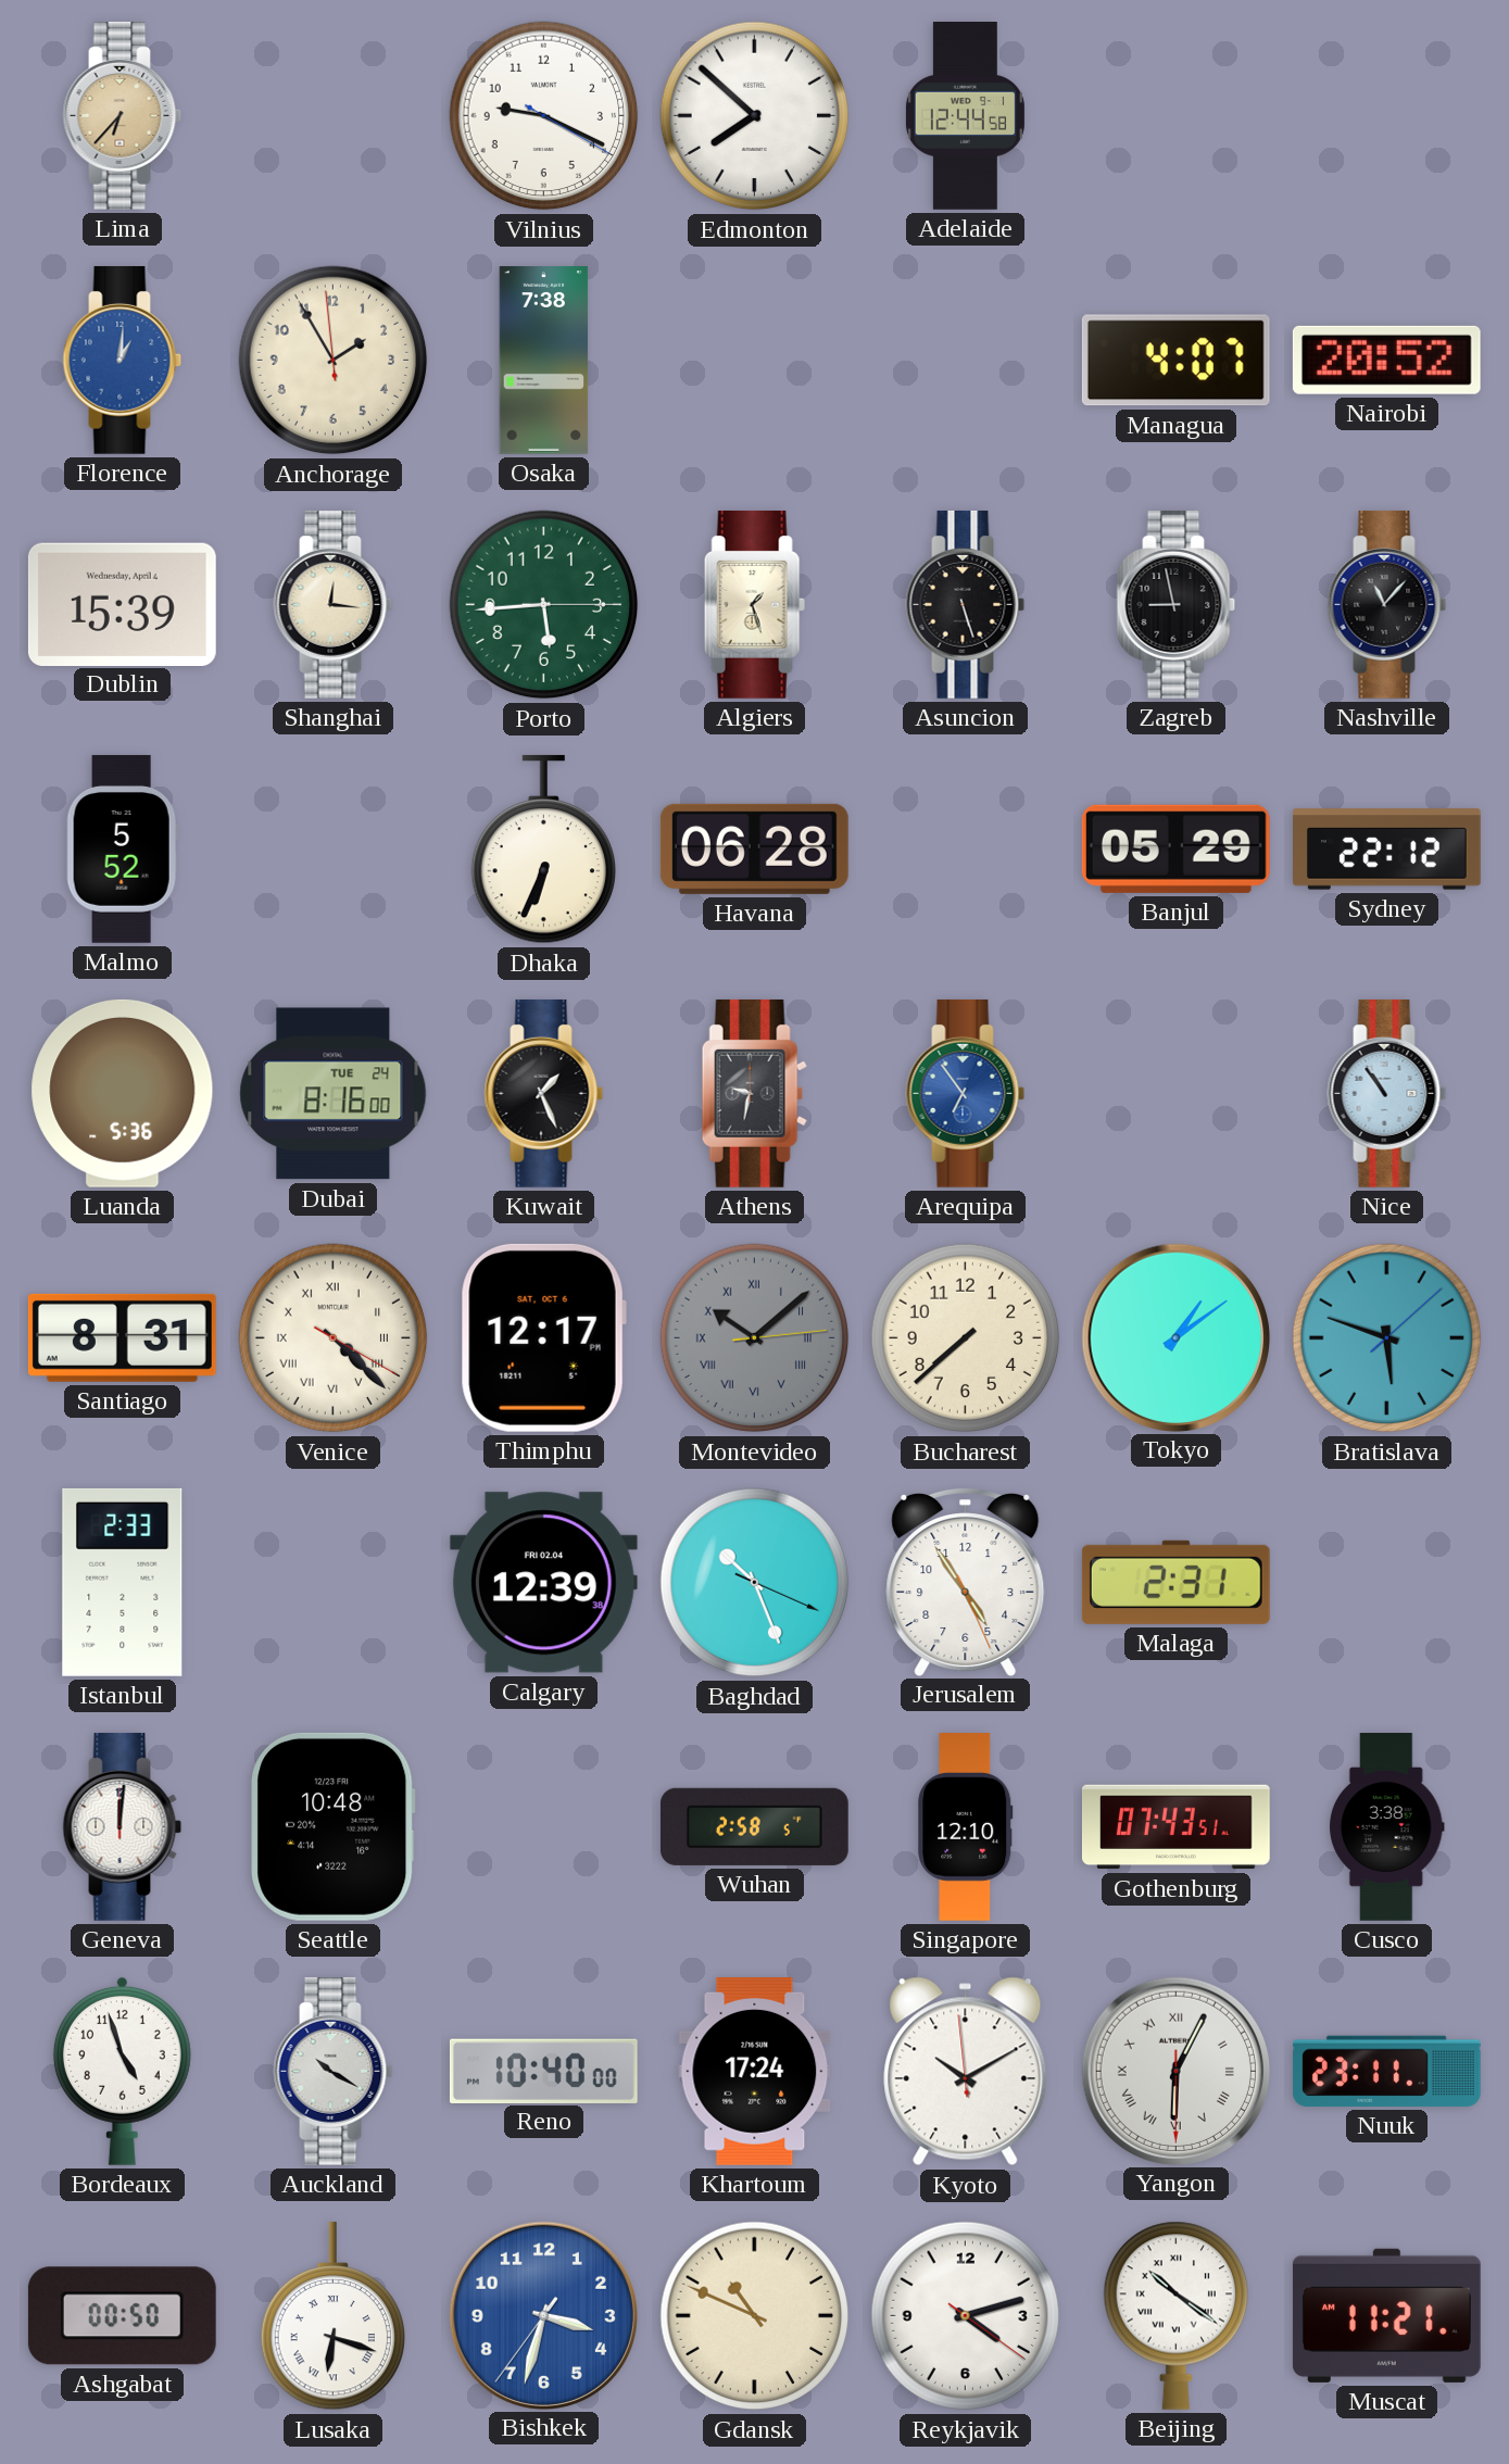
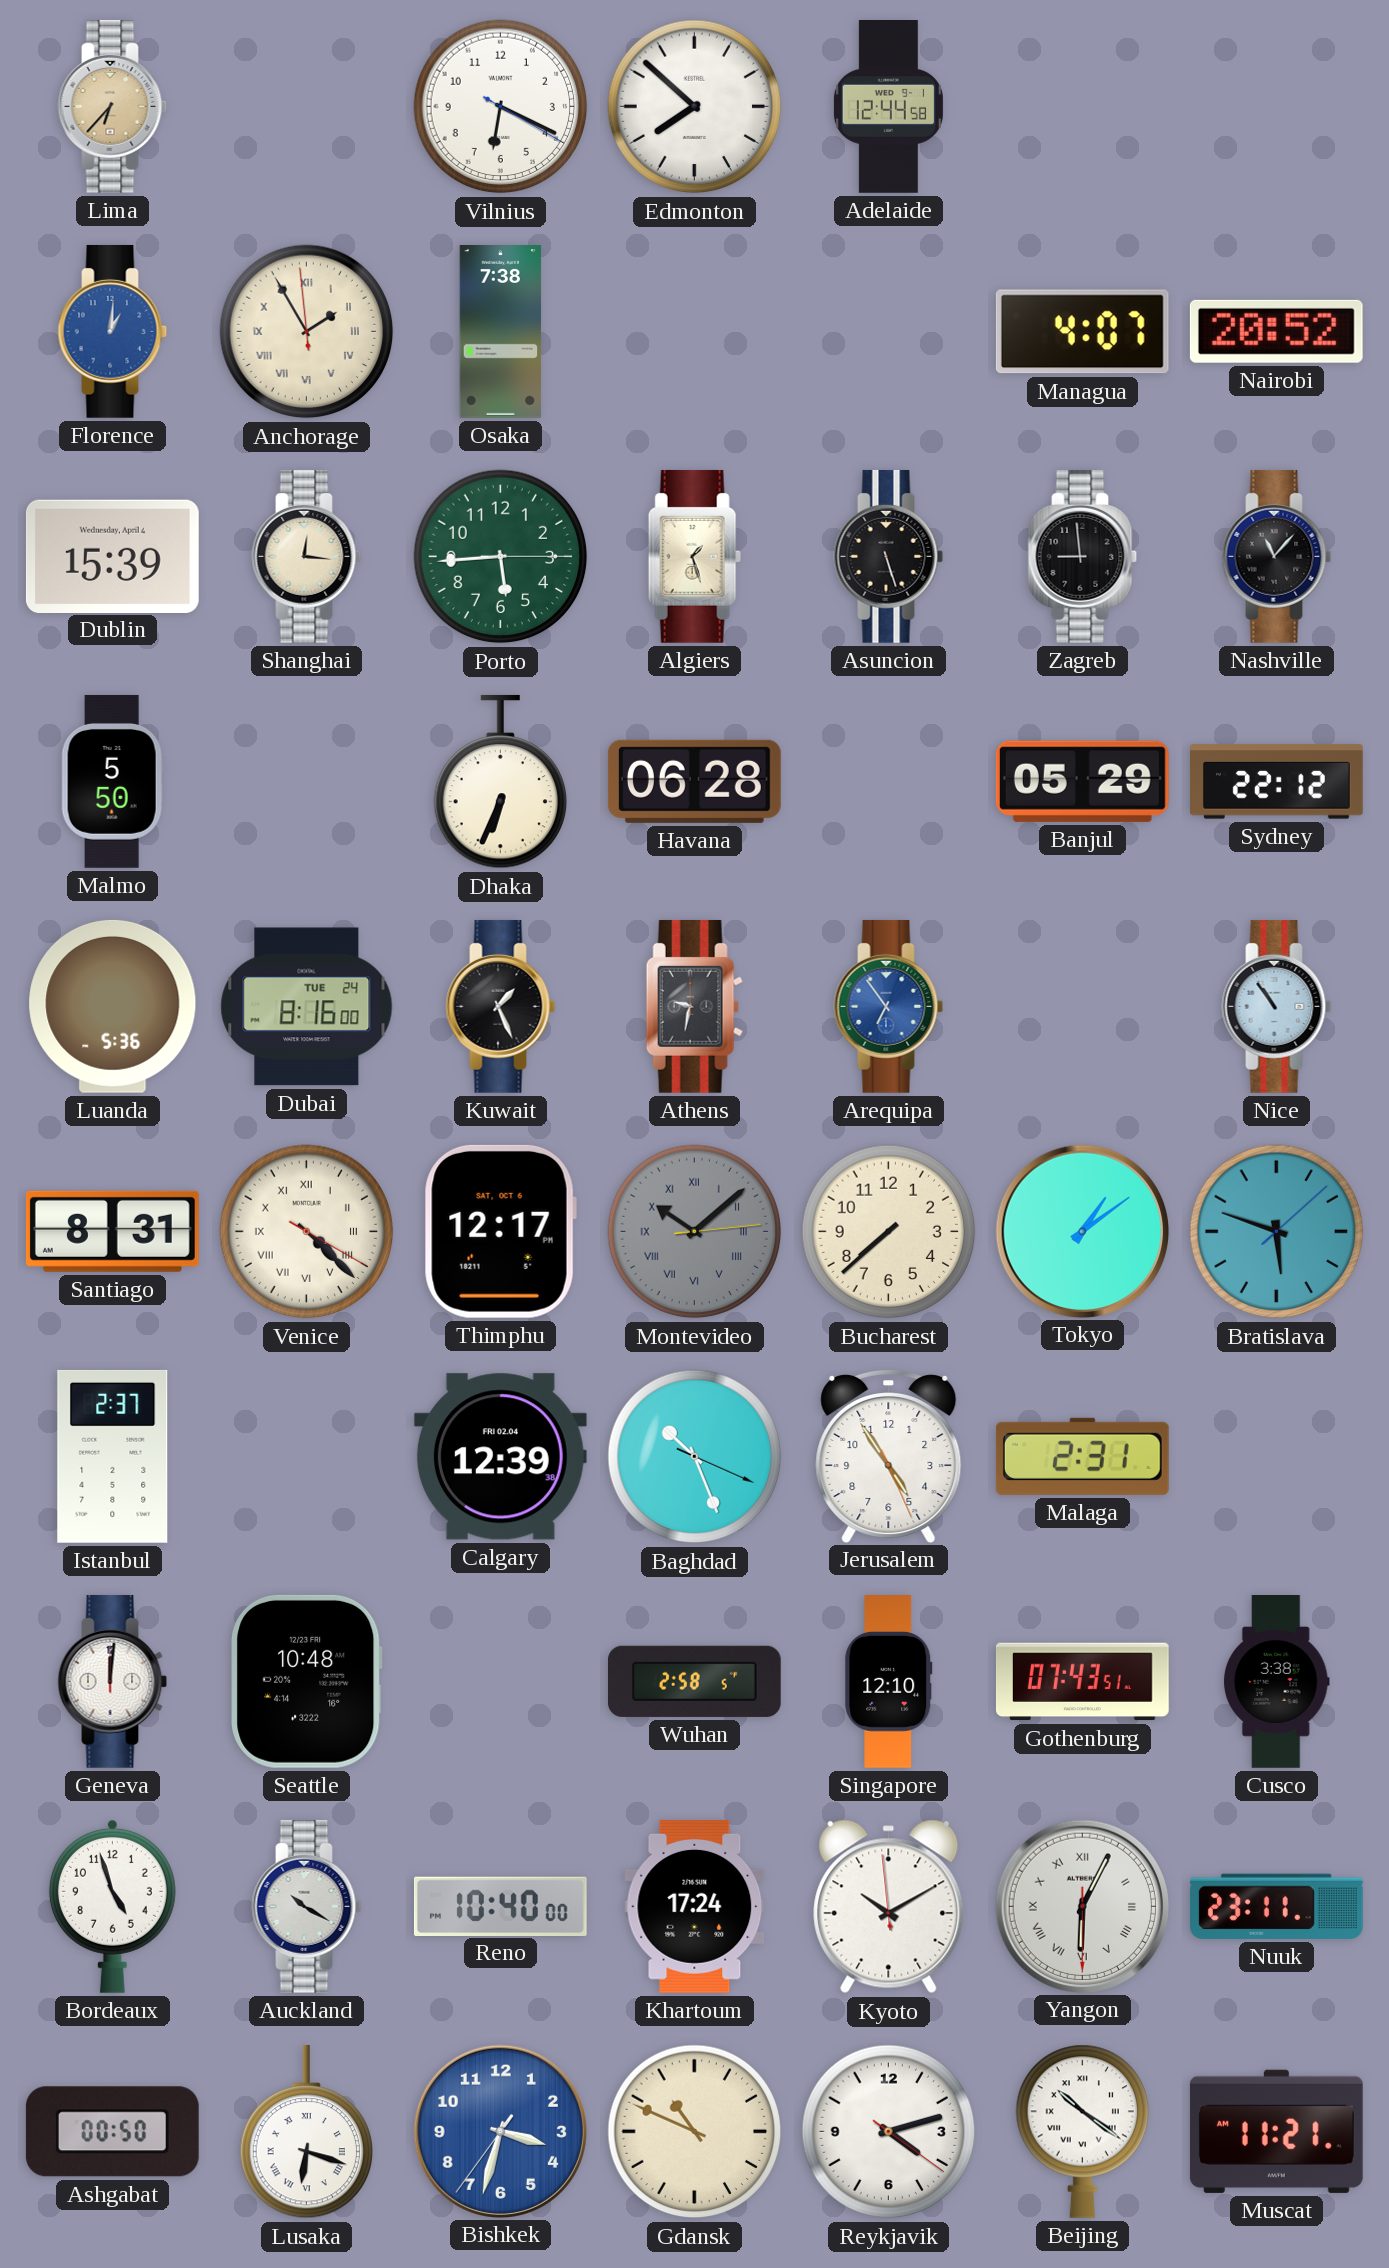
Vilnius: 9:19 -> 6:19
Anchorage numerals: Arabic -> Roman
Zagreb: 8:58 -> 8:59
Malmo: 5:52 -> 5:50
Istanbul: 2:33 -> 2:37
